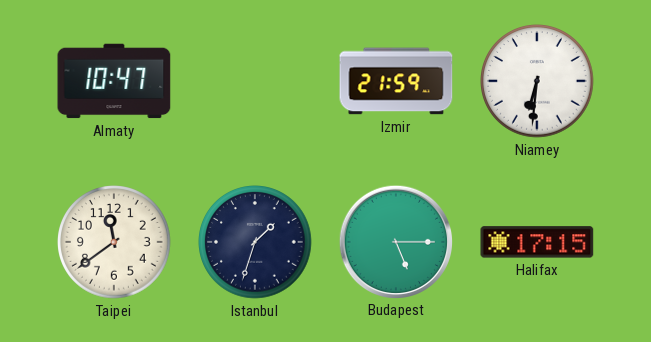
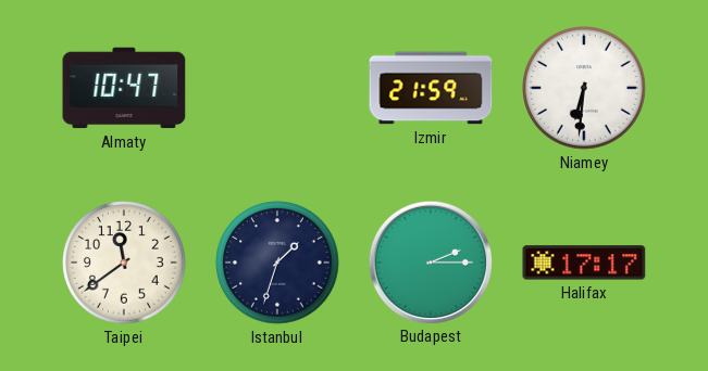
Budapest: 5:15 -> 2:15
Halifax: 17:15 -> 17:17
